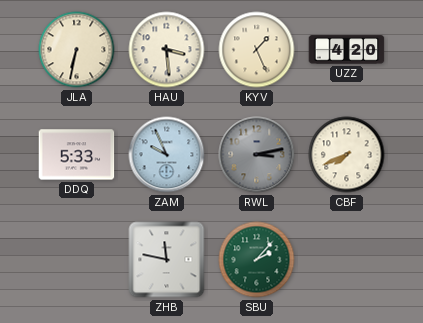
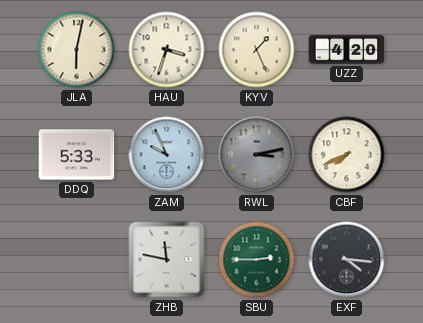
JLA: 6:32 -> 6:02
HAU: 3:29 -> 3:33
SBU: 2:07 -> 2:45
EXF: none -> 4:16
